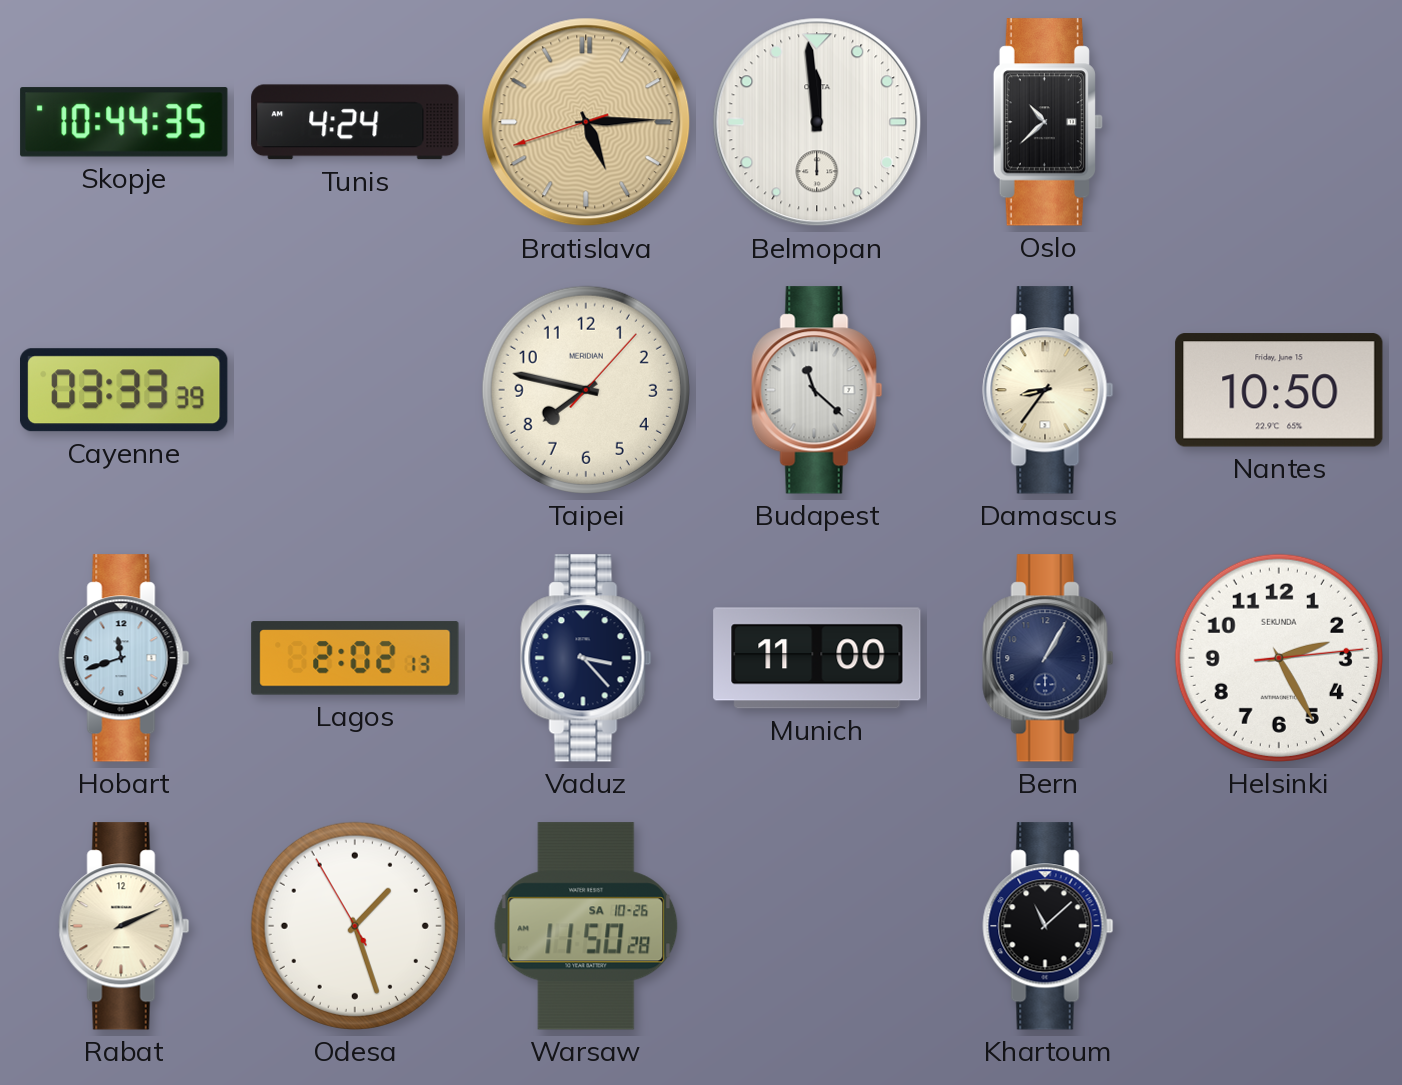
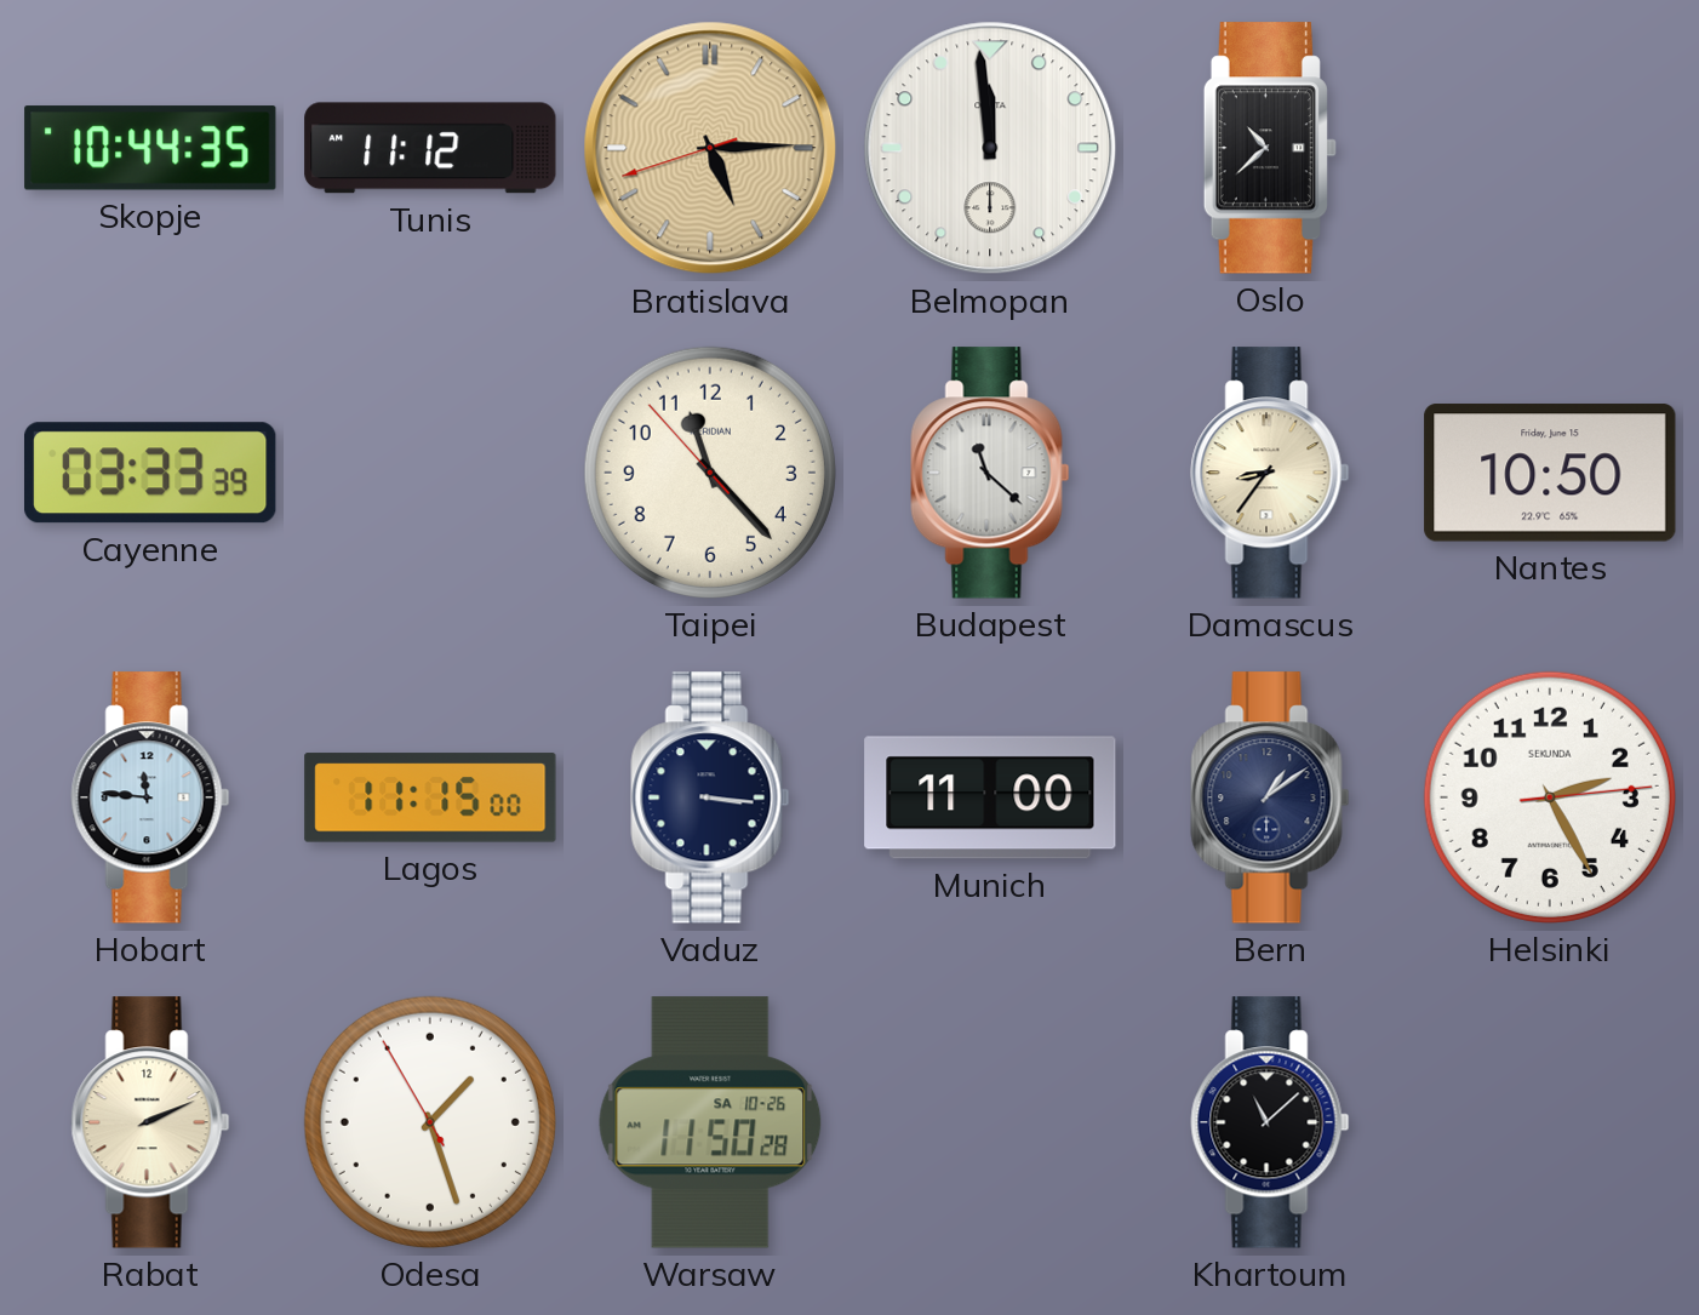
Tunis: 4:24 -> 11:12
Taipei: 7:47 -> 11:22
Hobart: 11:42 -> 11:46
Lagos: 2:02 -> 11:15
Vaduz: 3:23 -> 3:16
Bern: 1:05 -> 1:09
